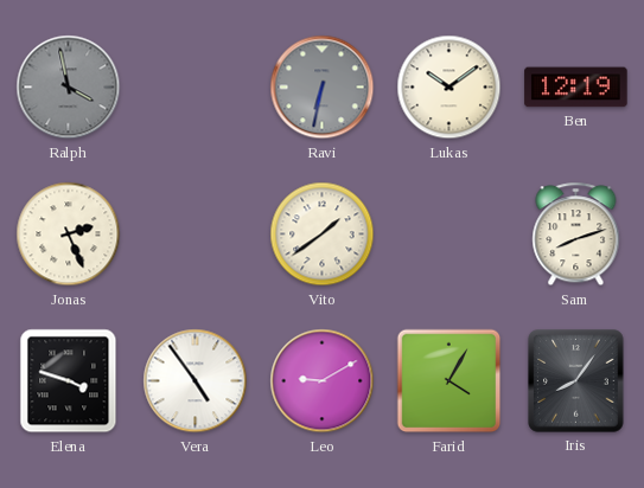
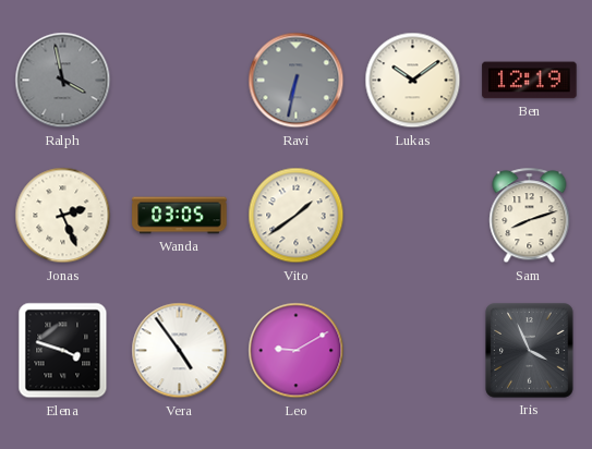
Wanda: none -> 03:05
Farid: 4:05 -> none
Iris: 8:06 -> 3:56
